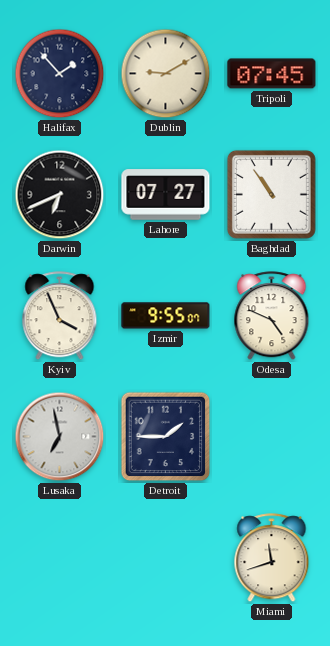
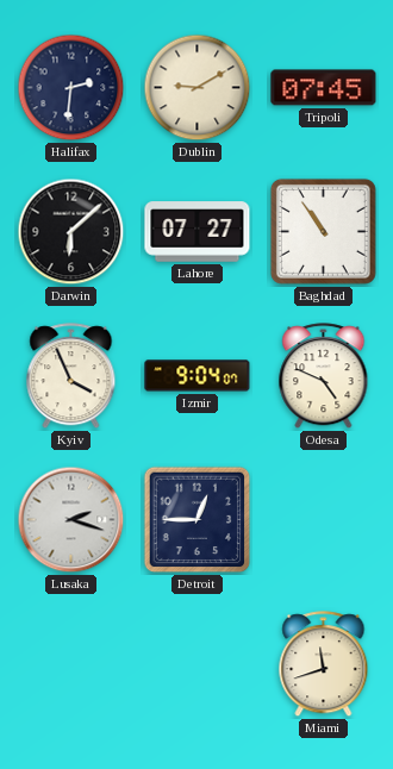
Halifax: 1:53 -> 2:31
Darwin: 6:41 -> 6:08
Izmir: 9:55 -> 9:04
Lusaka: 6:58 -> 2:18
Detroit: 1:45 -> 12:45
